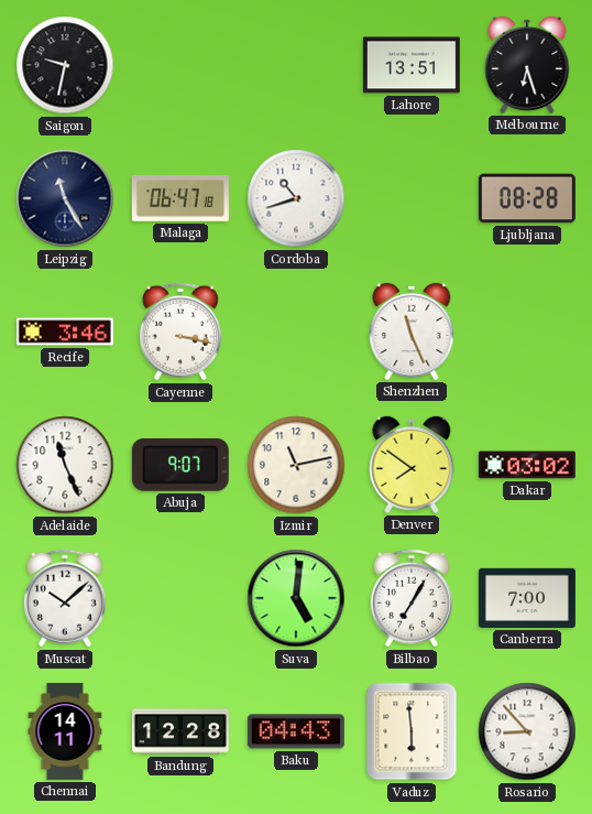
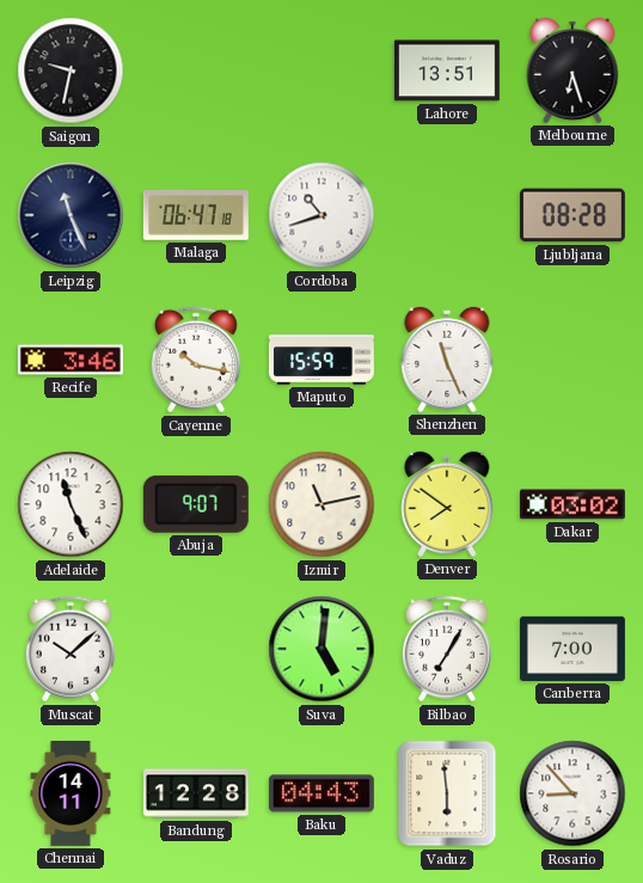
Leipzig: 11:25 -> 11:26
Cayenne: 3:17 -> 10:17
Maputo: none -> 15:59
